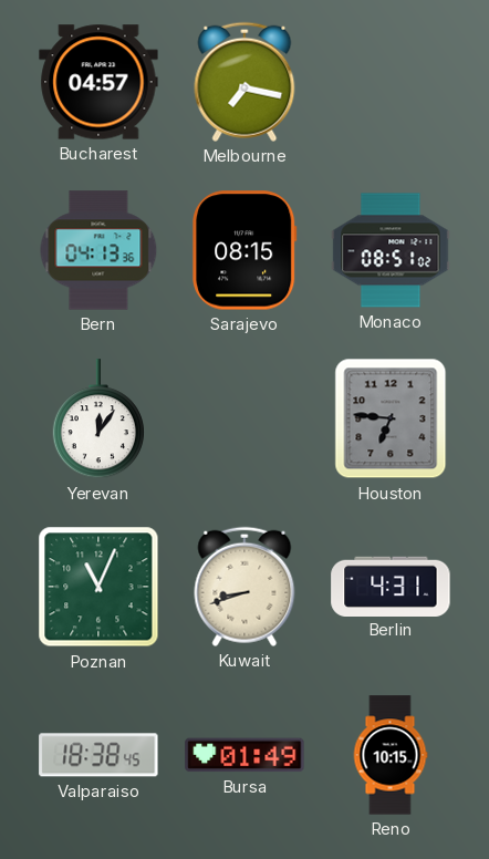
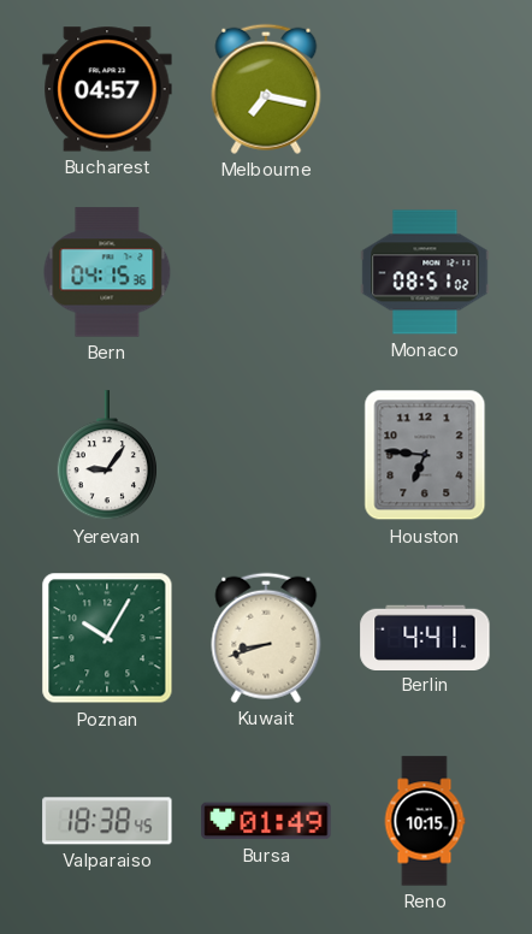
Bern: 04:13 -> 04:15
Sarajevo: 08:15 -> none
Yerevan: 12:06 -> 9:06
Poznan: 11:04 -> 10:05
Berlin: 4:31 -> 4:41
